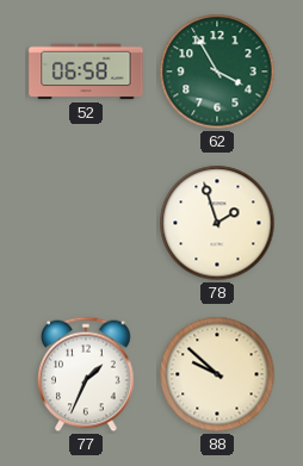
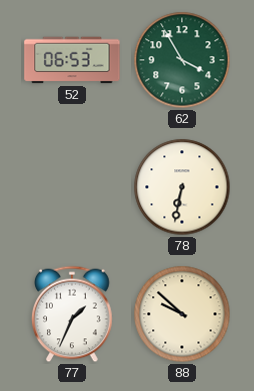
52: 06:58 -> 06:53
78: 1:57 -> 6:32
